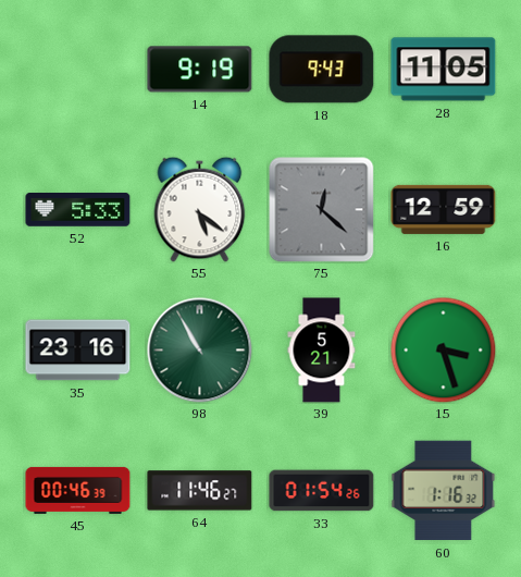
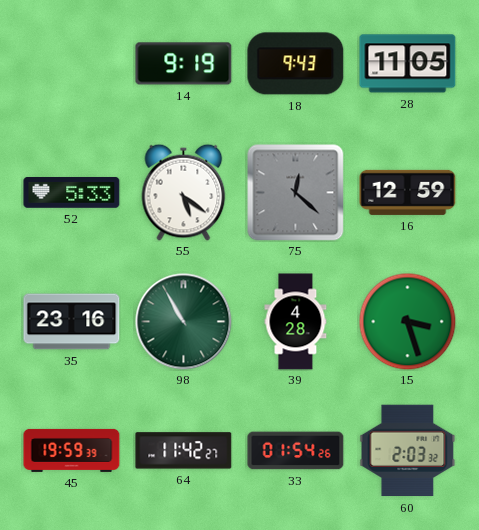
39: 5:21 -> 4:28
45: 00:46 -> 19:59
64: 11:46 -> 11:42
60: 1:16 -> 2:03
